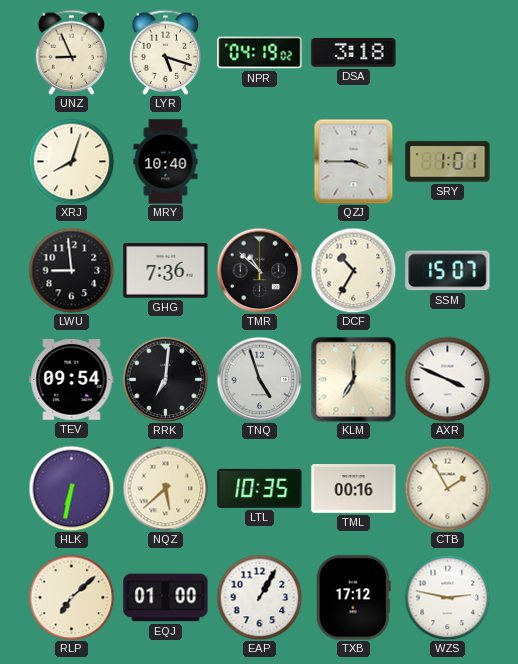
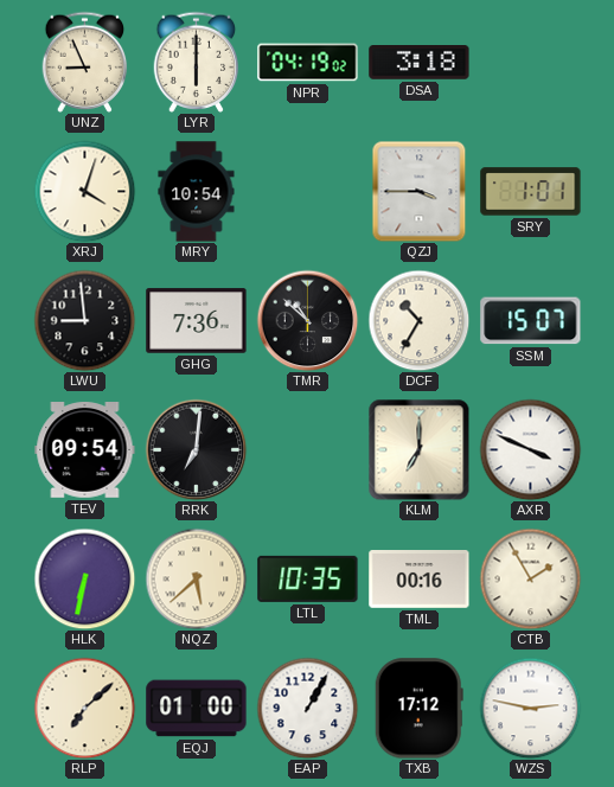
LYR: 5:18 -> 6:00
XRJ: 8:03 -> 4:03
MRY: 10:40 -> 10:54
TNQ: 4:57 -> none
